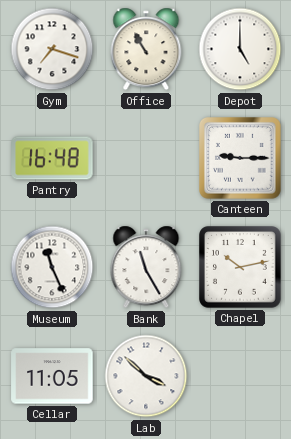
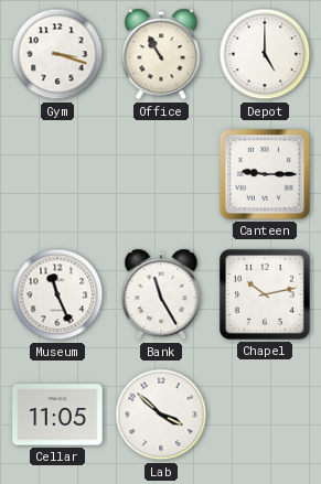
Gym: 7:18 -> 3:18
Pantry: 16:48 -> none
